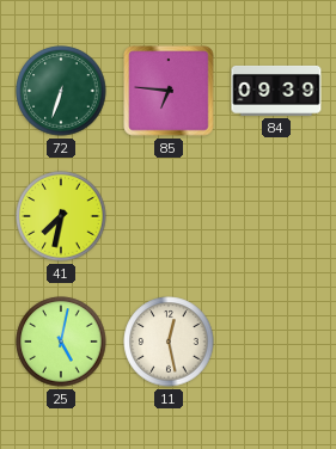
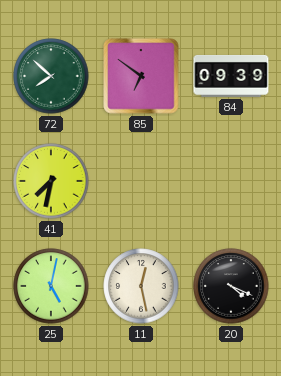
72: 6:33 -> 7:52
85: 6:46 -> 6:51
20: none -> 4:19
